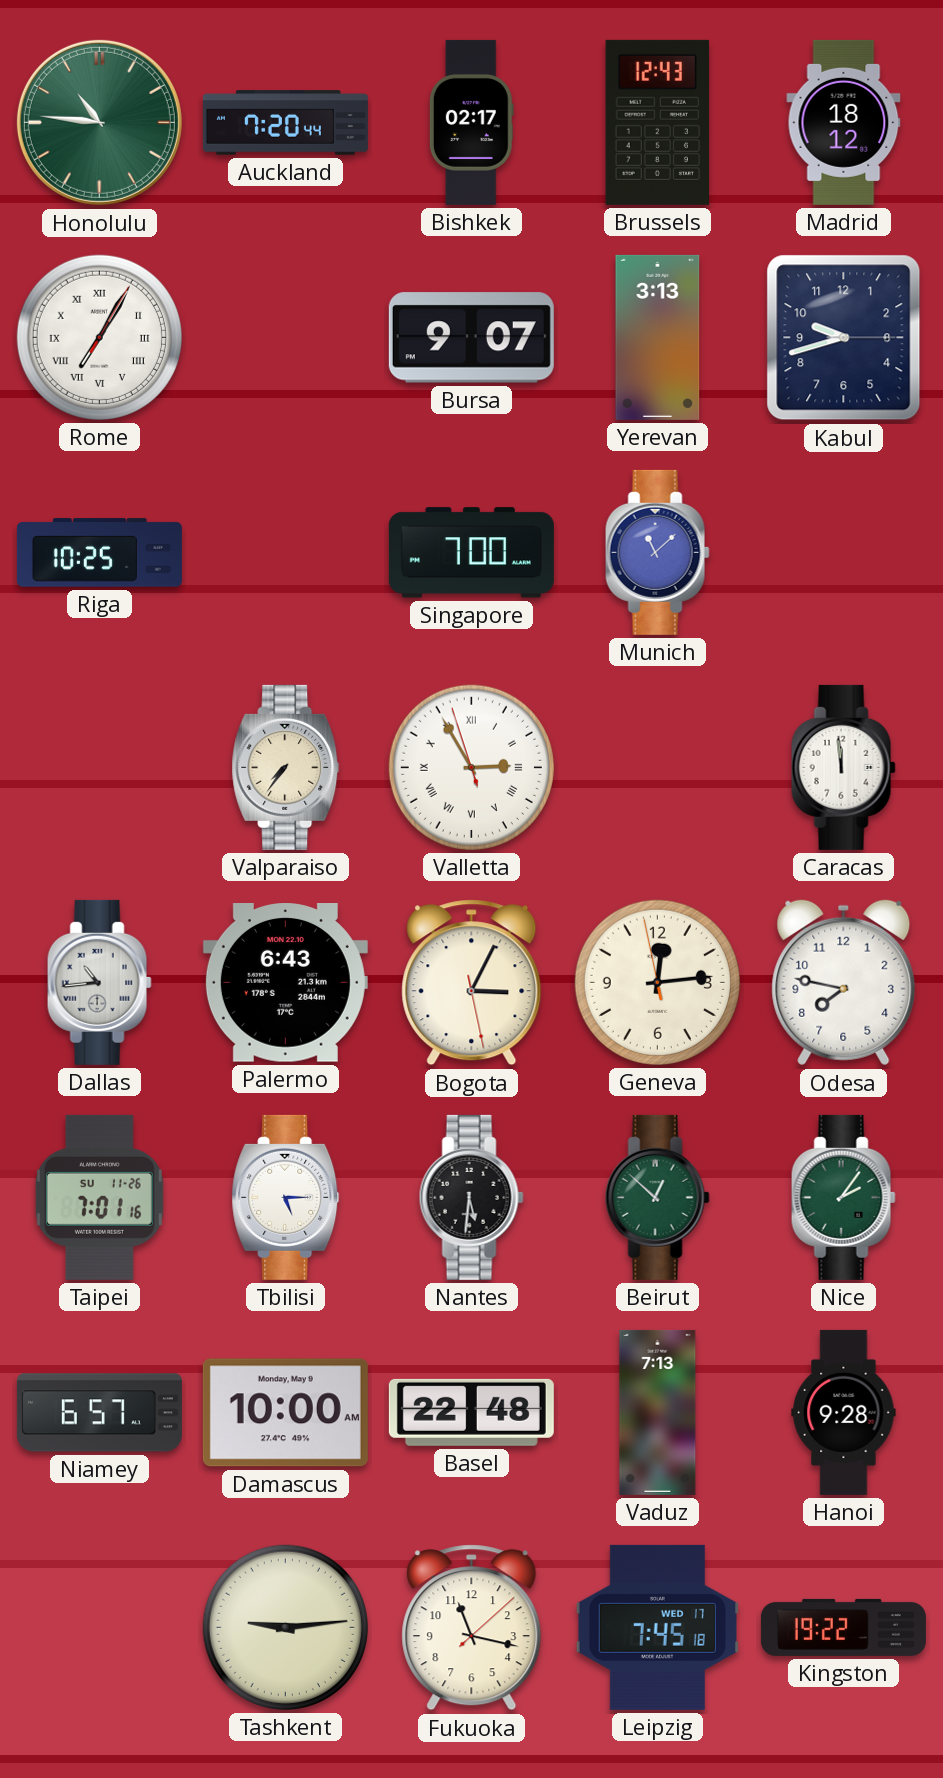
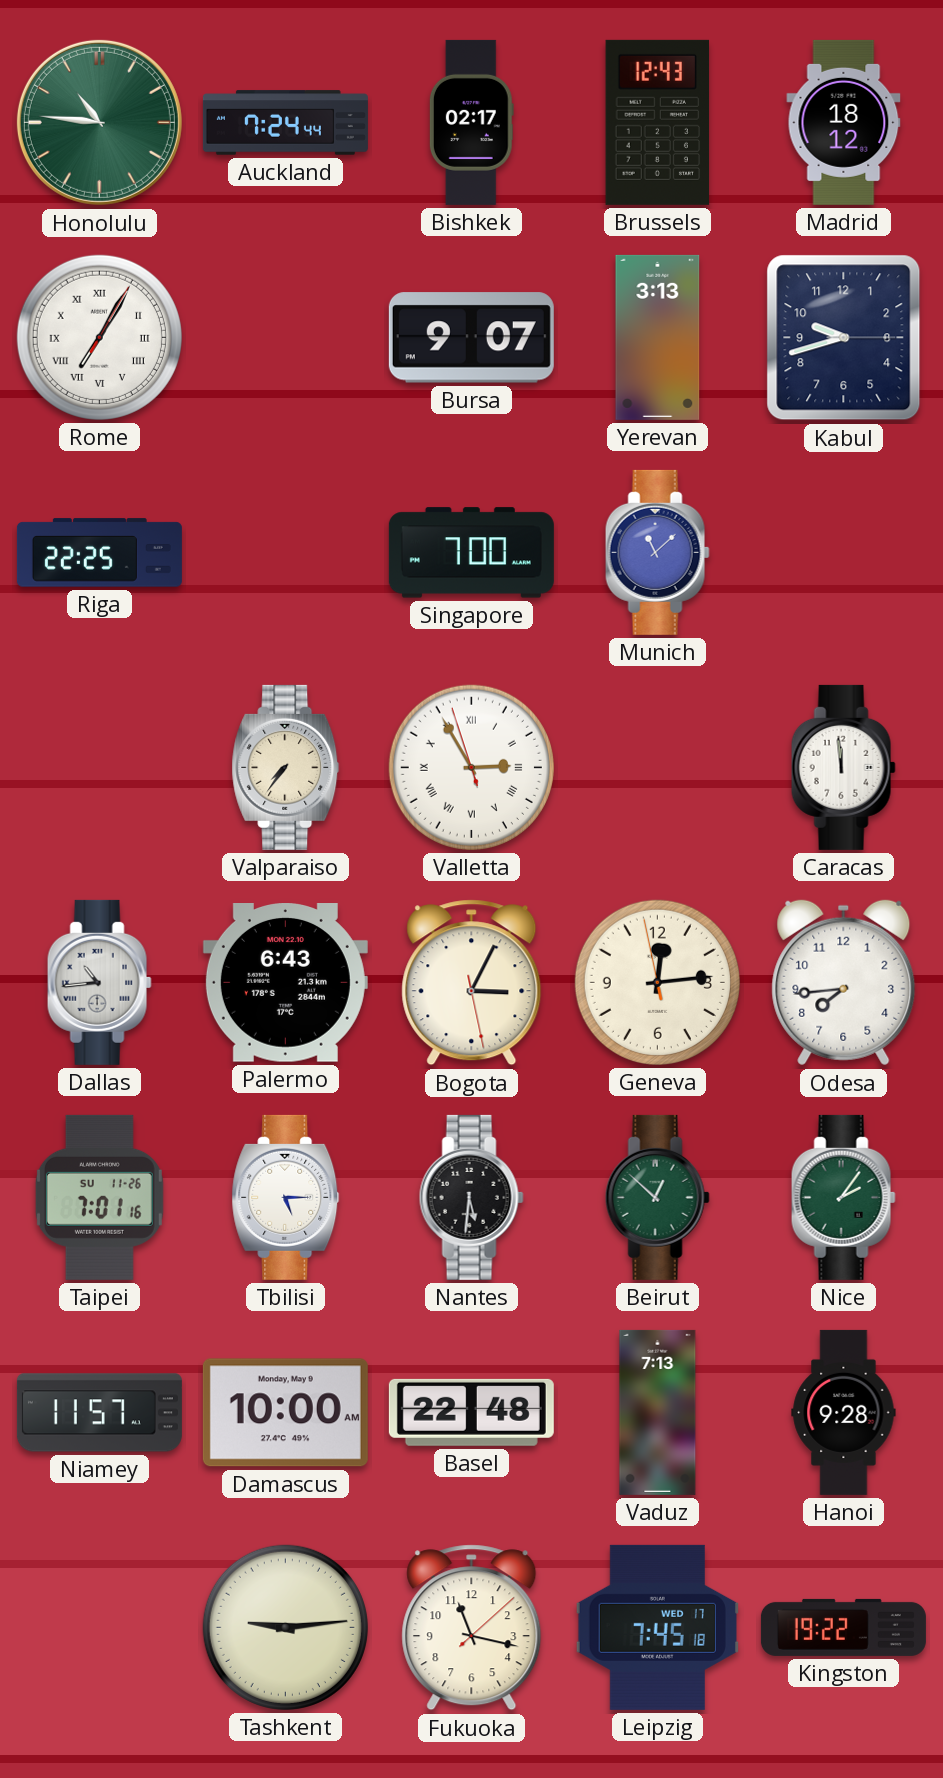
Auckland: 7:20 -> 7:24
Riga: 10:25 -> 22:25
Odesa: 7:47 -> 7:44
Niamey: 6:57 -> 11:57
